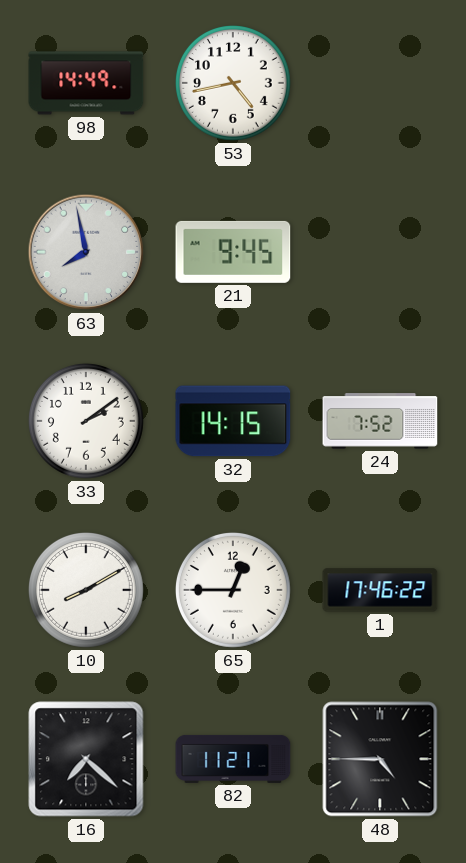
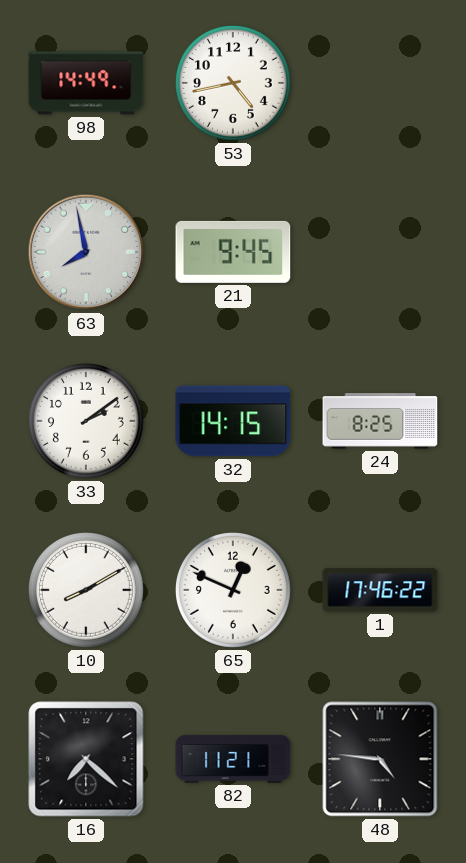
24: 7:52 -> 8:25
65: 12:45 -> 12:49
48: 4:45 -> 4:46
